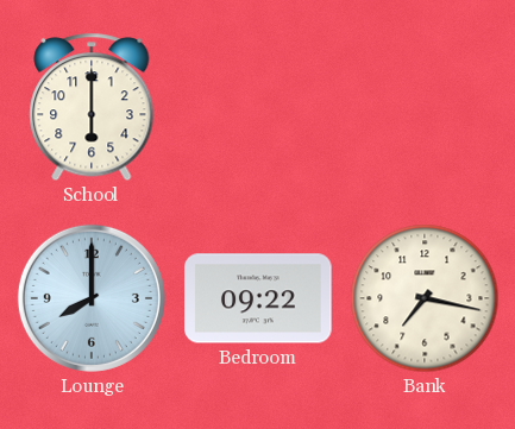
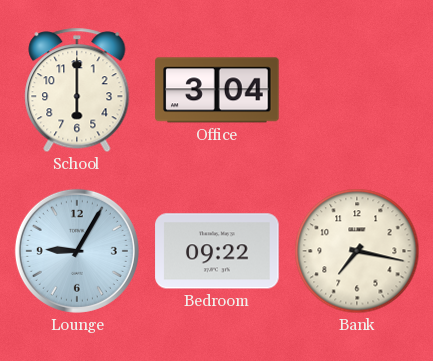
Office: none -> 3:04
Lounge: 8:00 -> 9:05
